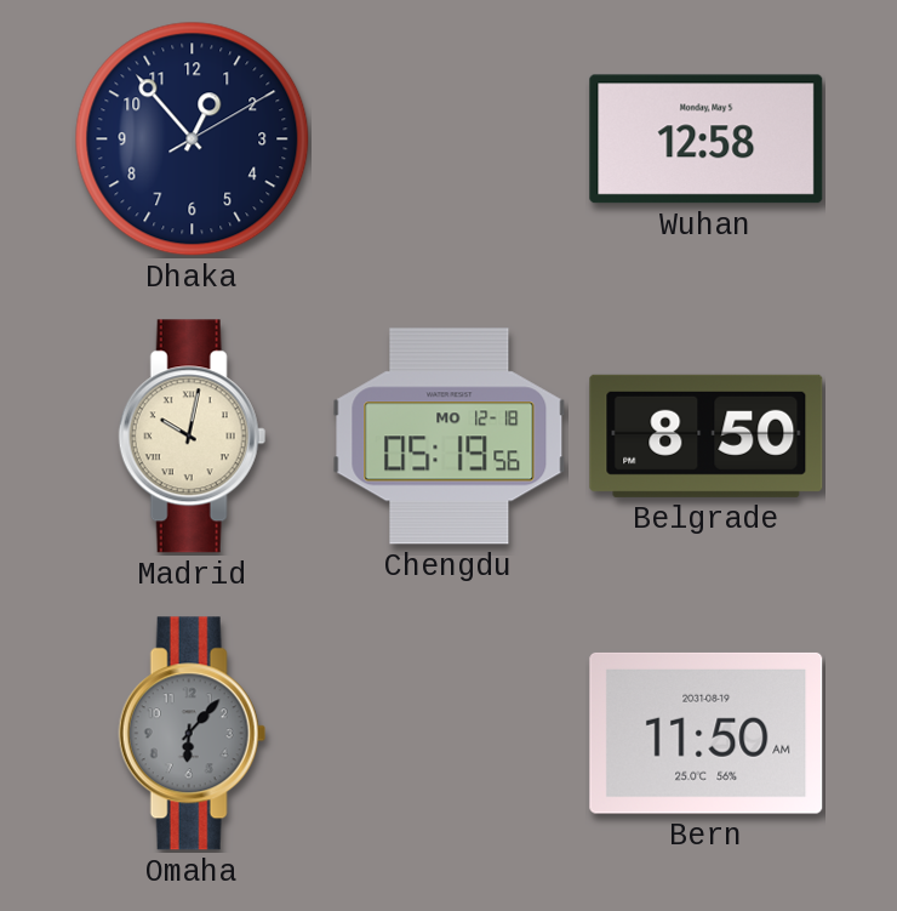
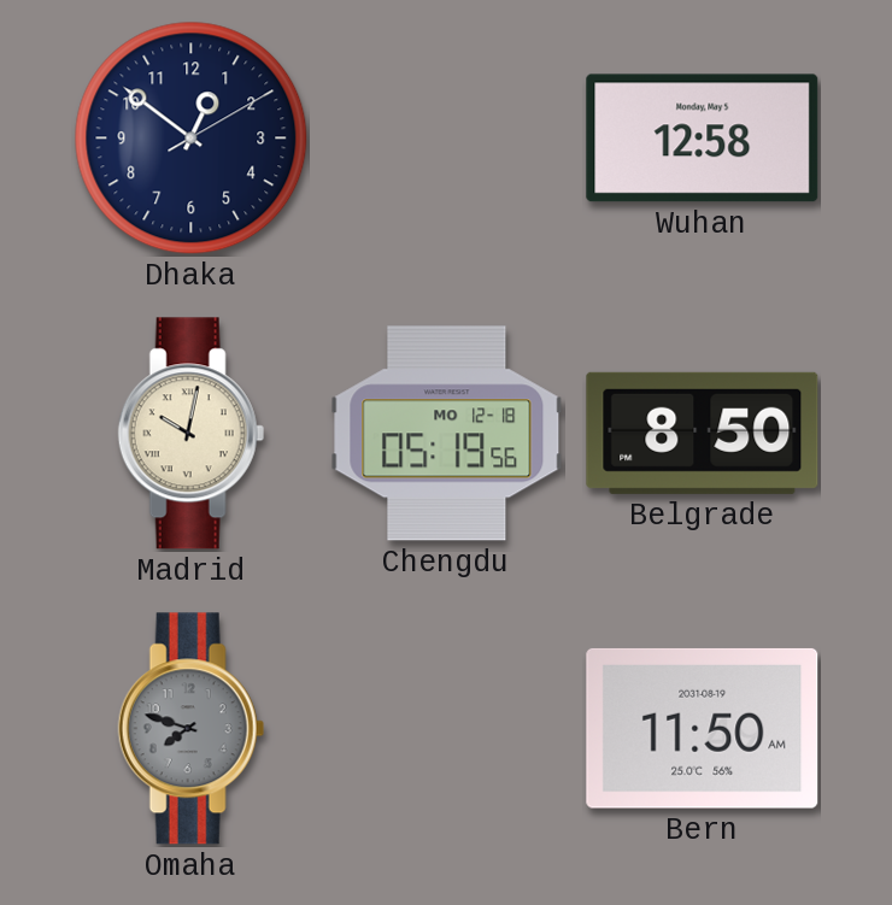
Dhaka: 12:53 -> 12:51
Omaha: 6:07 -> 7:48
